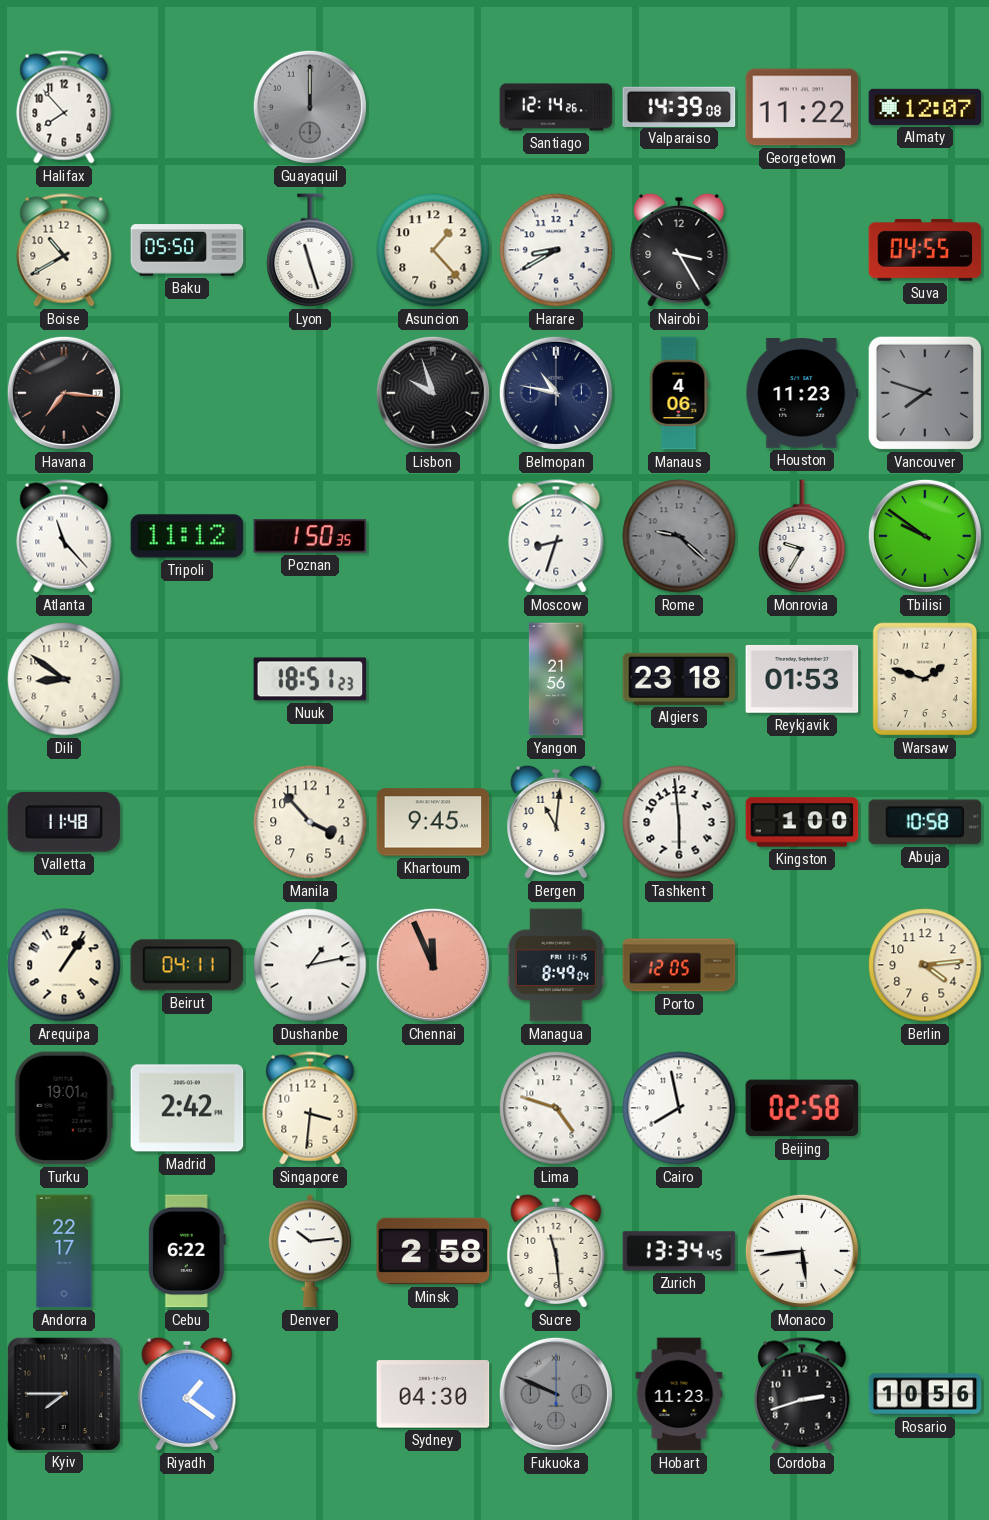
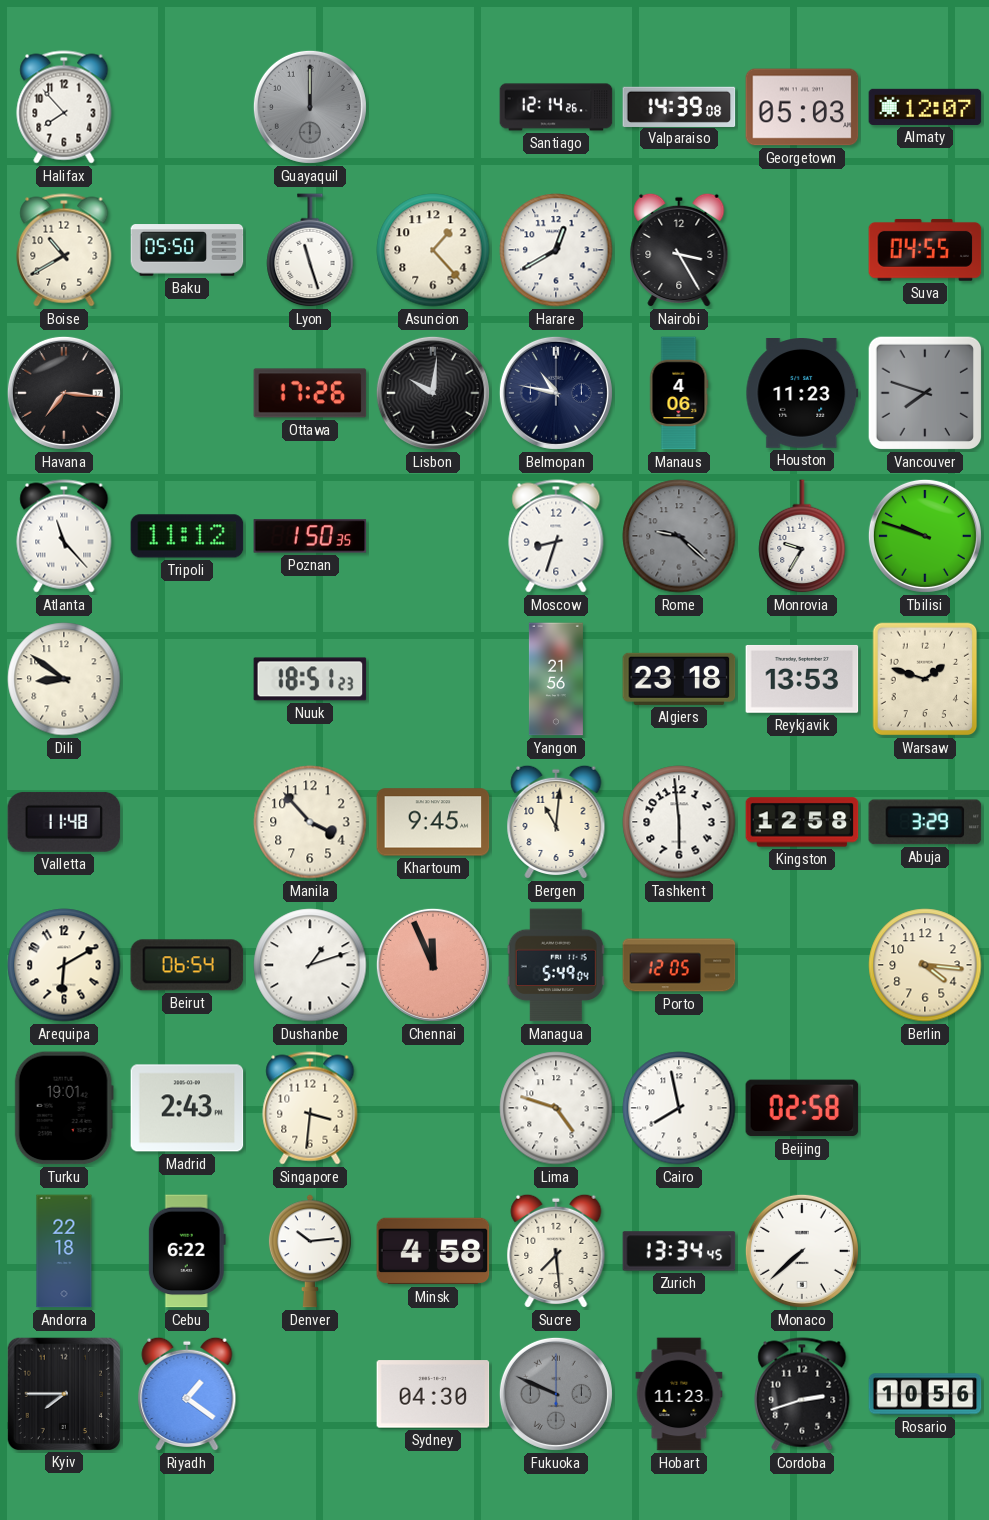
Georgetown: 11:22 -> 05:03
Harare: 8:40 -> 12:40
Ottawa: none -> 17:26
Lisbon: 9:57 -> 10:01
Tbilisi: 9:51 -> 9:48
Reykjavik: 01:53 -> 13:53
Kingston: 1:00 -> 12:58
Abuja: 10:58 -> 3:29
Arequipa: 1:06 -> 6:10
Beirut: 04:11 -> 06:54
Dushanbe: 1:13 -> 1:12
Managua: 8:49 -> 5:49
Berlin: 4:14 -> 4:16
Madrid: 2:42 -> 2:43
Andorra: 22:17 -> 22:18
Minsk: 2:58 -> 4:58
Sucre: 11:29 -> 7:29
Monaco: 5:44 -> 7:38
